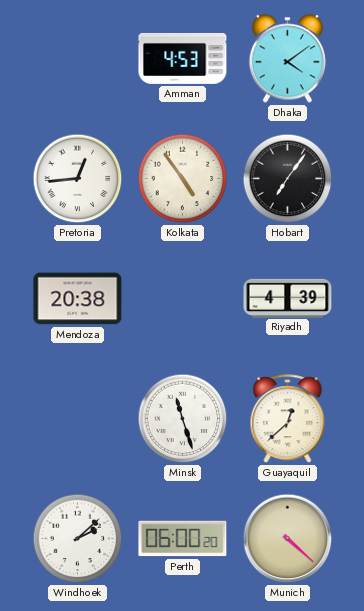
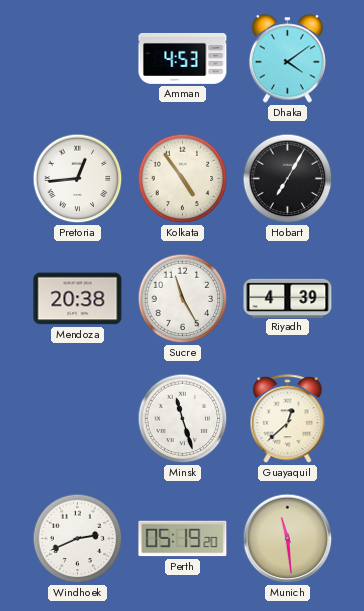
Hobart: 7:06 -> 7:05
Sucre: none -> 11:25
Windhoek: 2:08 -> 2:41
Perth: 06:00 -> 05:19
Munich: 4:22 -> 11:29
